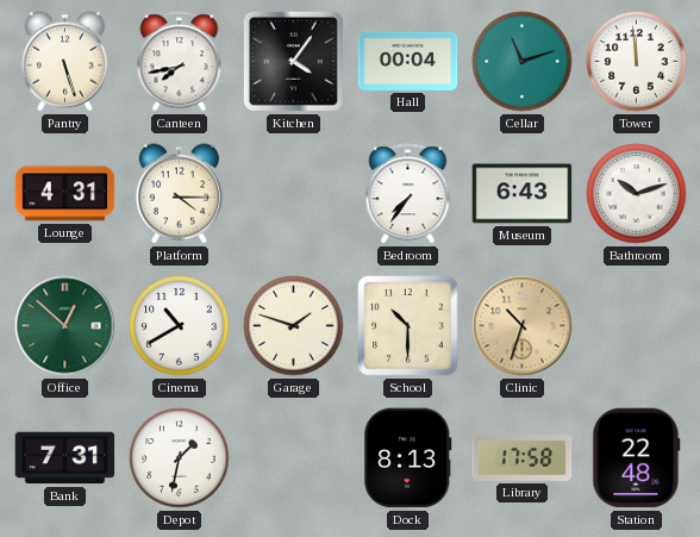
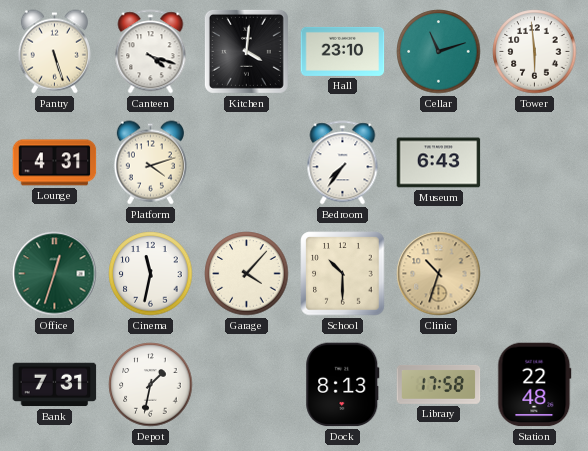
Canteen: 7:43 -> 4:18
Kitchen: 4:06 -> 4:01
Hall: 00:04 -> 23:10
Tower: 11:59 -> 5:59
Platform: 4:15 -> 4:12
Bathroom: 10:12 -> none
Office: 12:52 -> 12:33
Cinema: 10:40 -> 11:32
Garage: 1:48 -> 4:07
